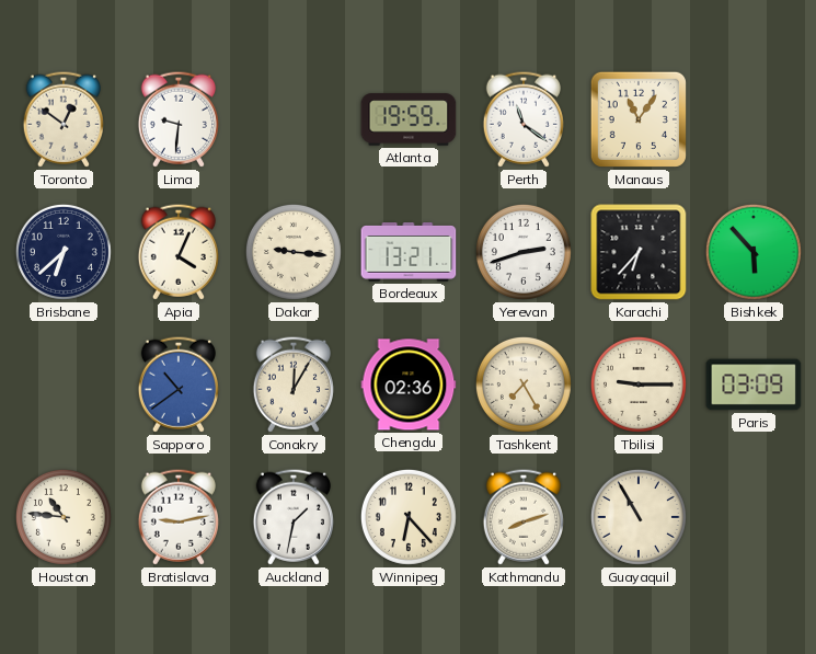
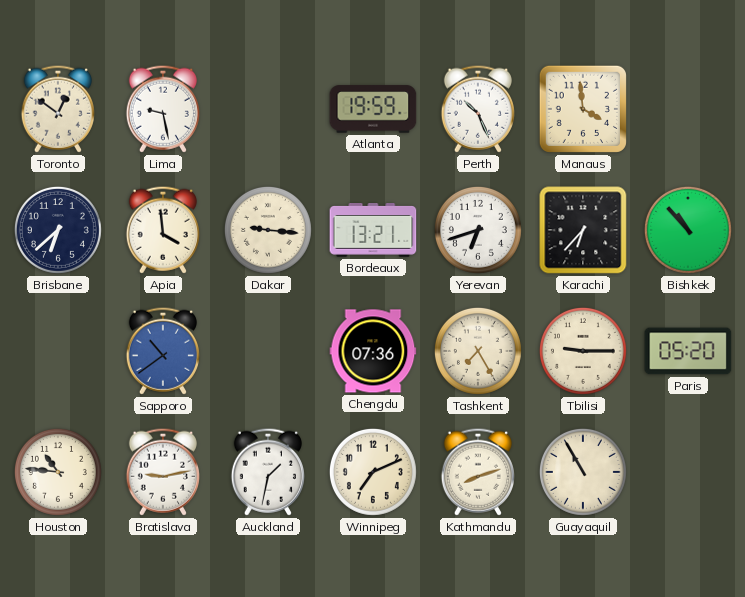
Lima: 9:31 -> 9:28
Perth: 11:21 -> 10:26
Manaus: 11:06 -> 3:59
Apia: 4:04 -> 3:59
Yerevan: 2:42 -> 6:42
Bishkek: 5:53 -> 10:53
Conakry: 12:05 -> none
Chengdu: 02:36 -> 07:36
Paris: 03:09 -> 05:20
Winnipeg: 6:23 -> 7:11
